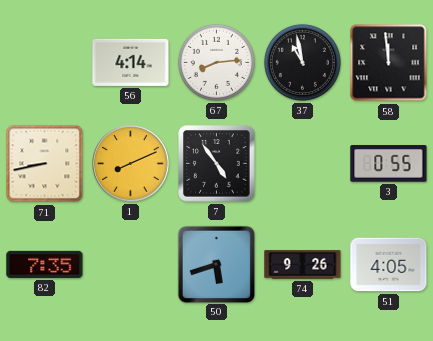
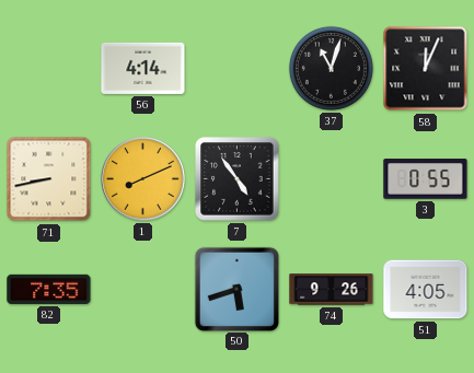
67: 8:14 -> none
37: 10:58 -> 11:03
58: 11:59 -> 12:04
